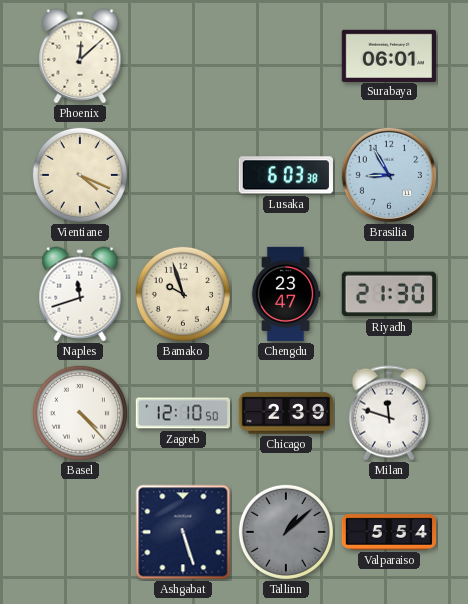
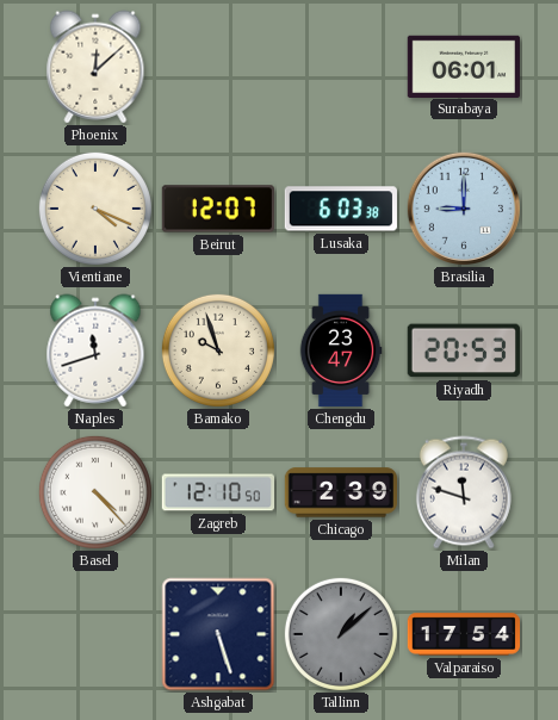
Beirut: none -> 12:07
Brasilia: 8:55 -> 9:00
Riyadh: 21:30 -> 20:53
Valparaiso: 5:54 -> 17:54
